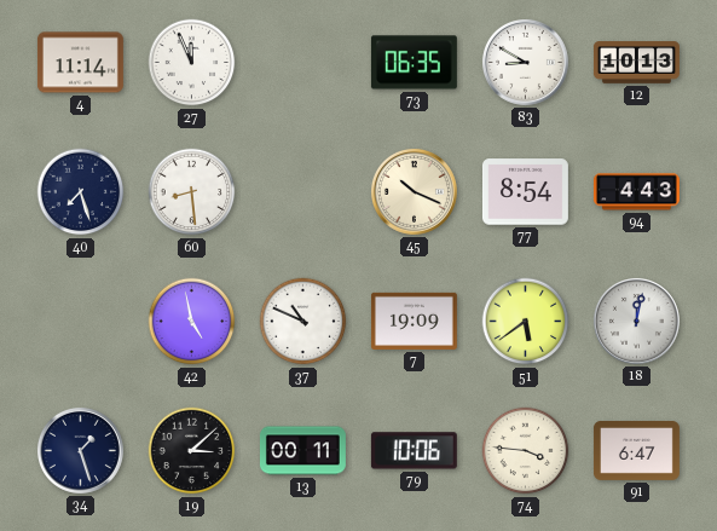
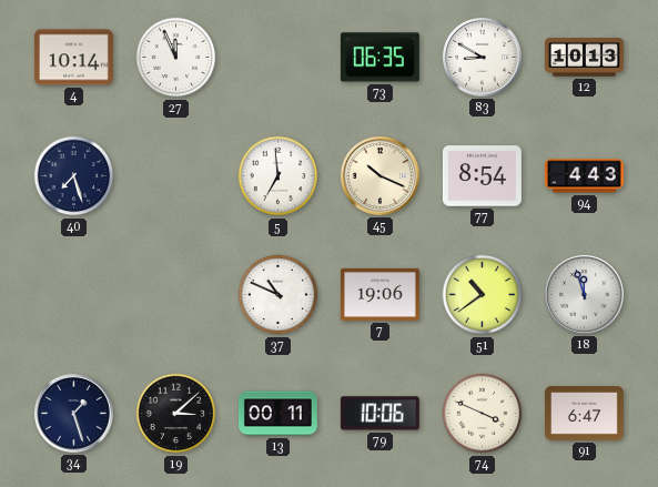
4: 11:14 -> 10:14
60: 8:29 -> none
5: none -> 6:59
42: 4:58 -> none
7: 19:09 -> 19:06
51: 5:39 -> 10:39
18: 12:02 -> 11:57
74: 3:46 -> 3:49
